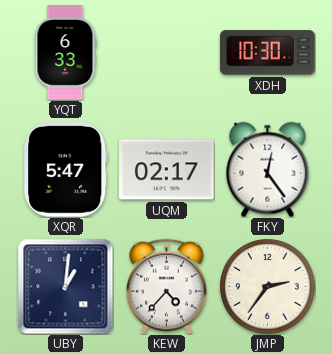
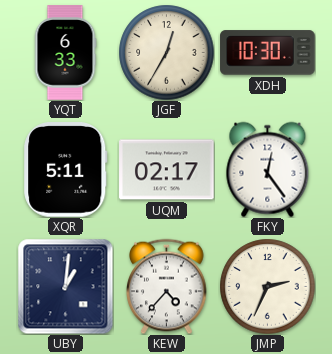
JGF: none -> 12:35
XQR: 5:47 -> 5:11
JMP: 2:36 -> 2:34
